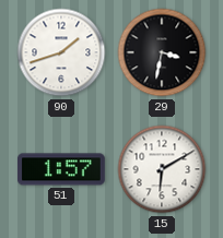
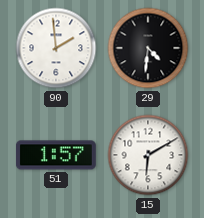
90: 1:42 -> 1:59
29: 3:32 -> 4:31
